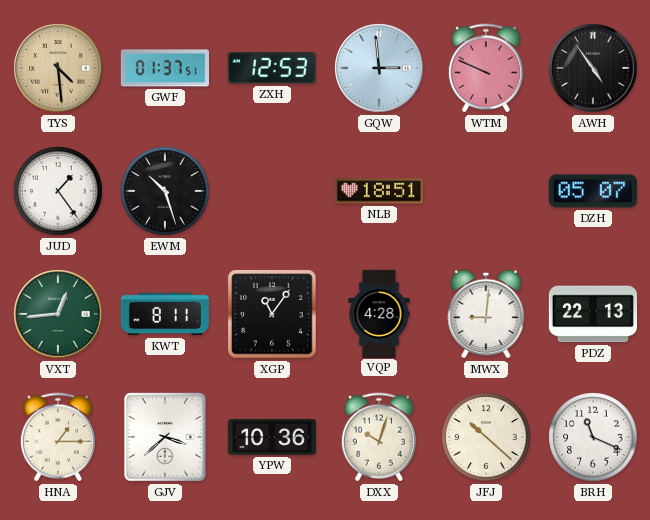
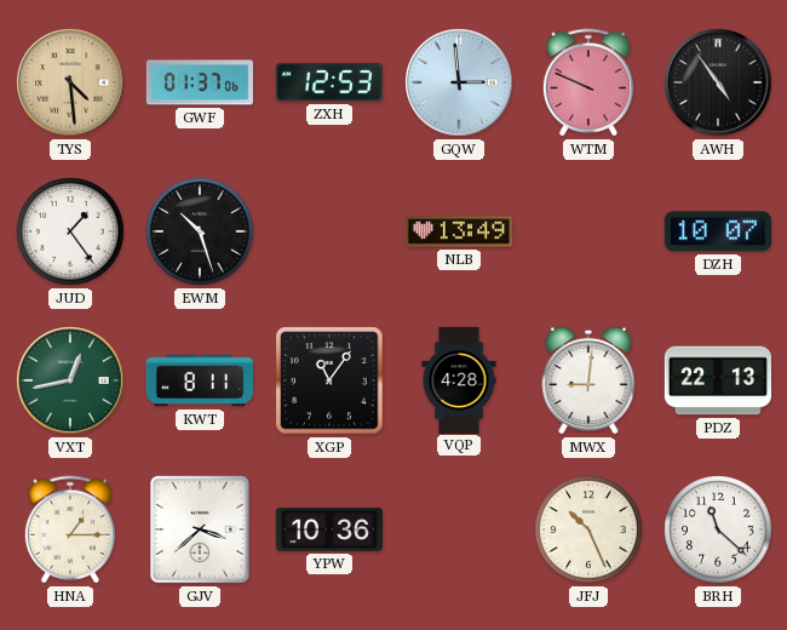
GWF: 01:37:51 -> 01:37:06
NLB: 18:51 -> 13:49
DZH: 05:07 -> 10:07
VXT: 12:44 -> 12:43
DXX: 10:03 -> none
JFJ: 10:22 -> 10:26
BRH: 11:19 -> 11:22
